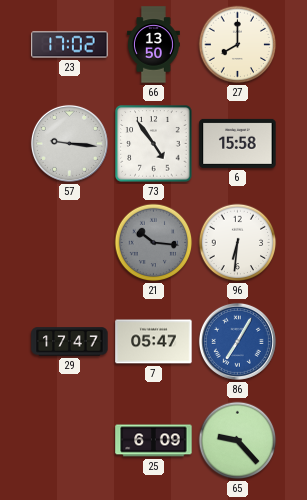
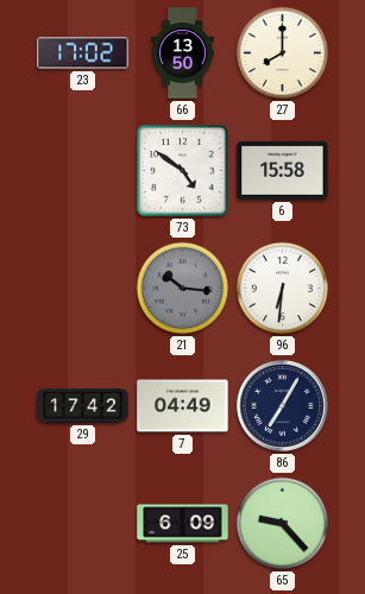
57: 9:16 -> none
73: 4:54 -> 4:51
29: 17:47 -> 17:42
7: 05:47 -> 04:49
86 dial: blue -> navy
